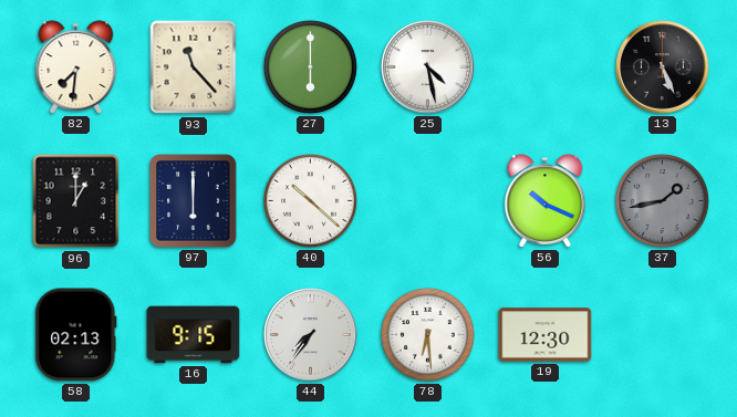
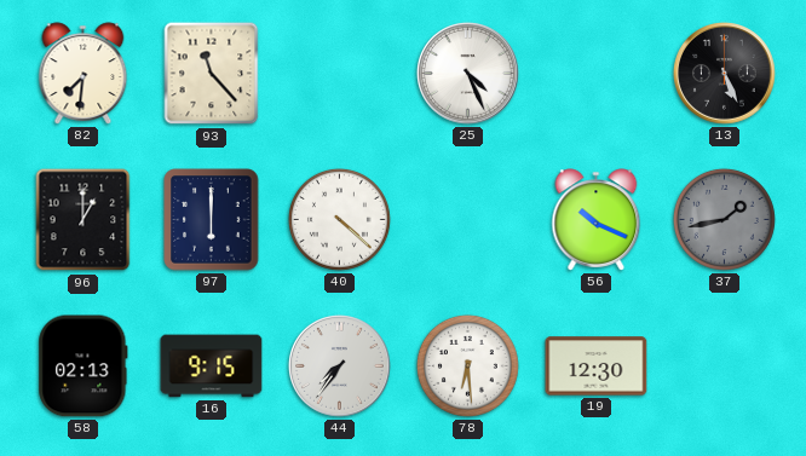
27: 6:00 -> none
25: 4:28 -> 4:26
40: 10:22 -> 4:22
